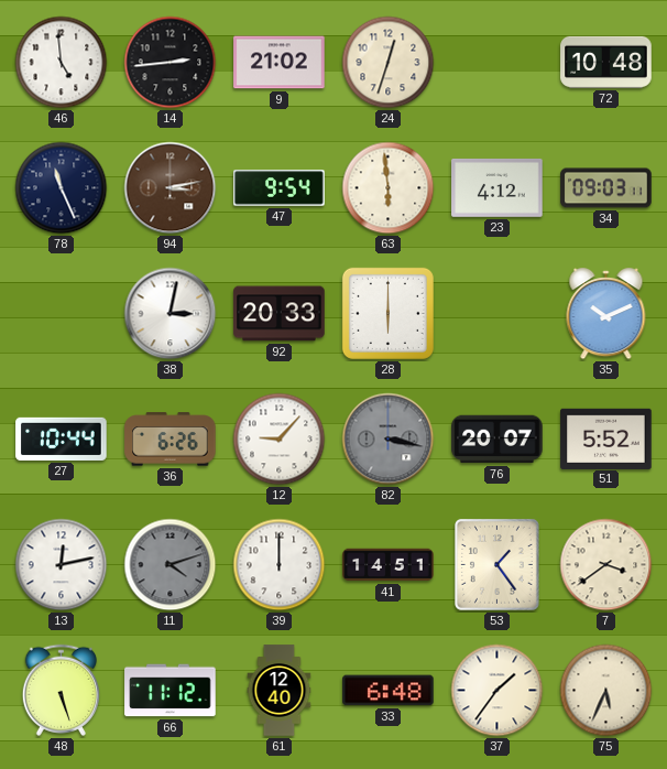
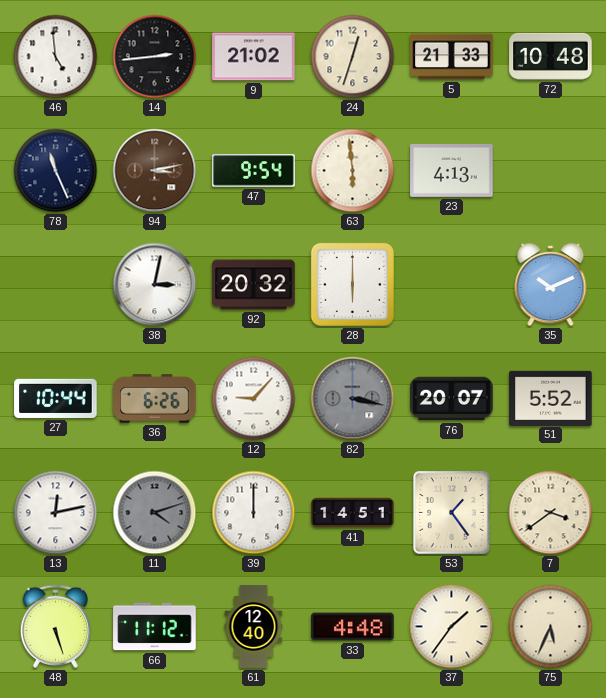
5: none -> 21:33
23: 4:12 -> 4:13
34: 09:03 -> none
92: 20:33 -> 20:32
33: 6:48 -> 4:48
